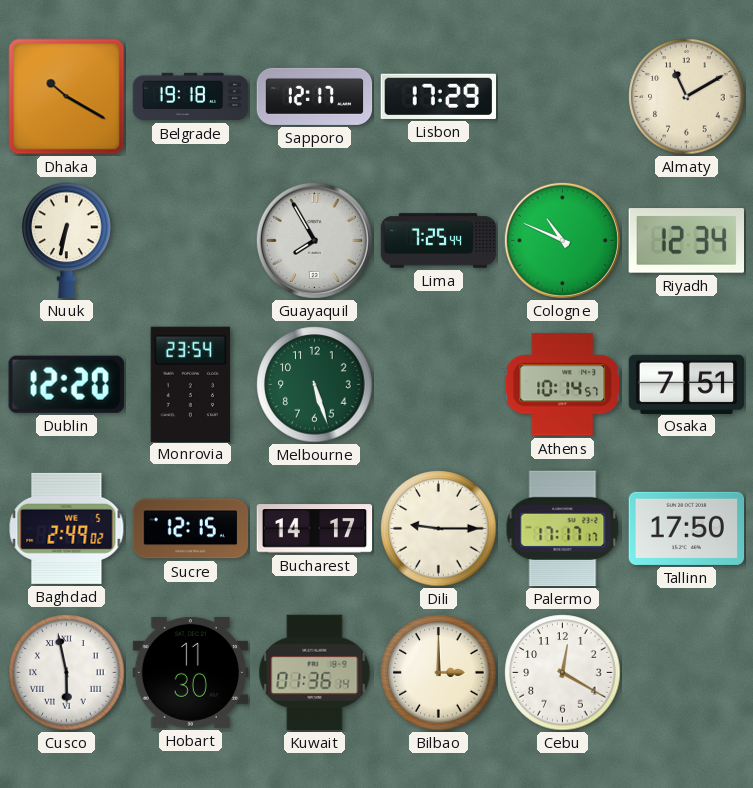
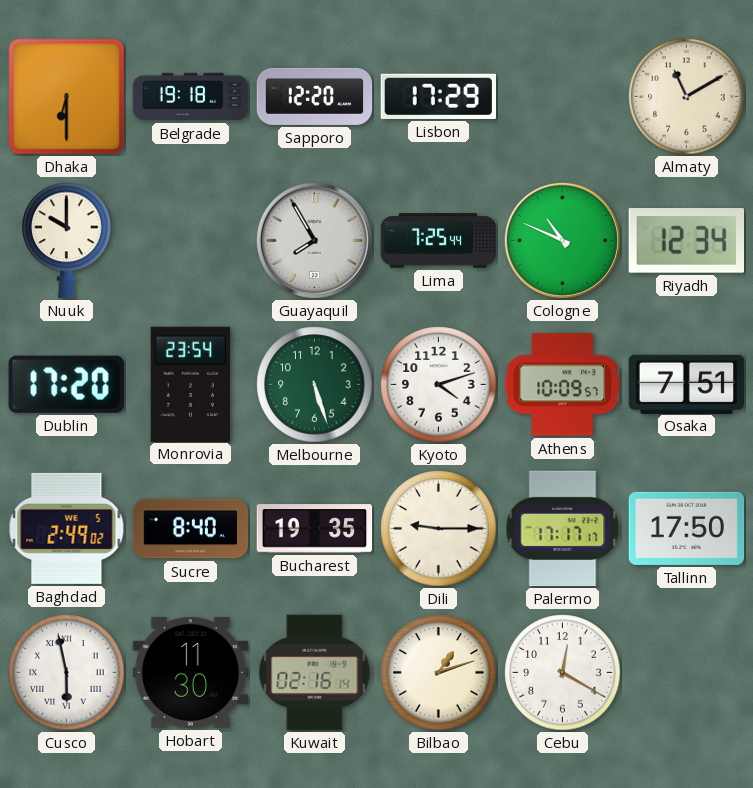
Dhaka: 10:20 -> 6:30
Sapporo: 12:17 -> 12:20
Nuuk: 6:32 -> 10:00
Dublin: 12:20 -> 17:20
Kyoto: none -> 4:12
Athens: 10:14 -> 10:09
Sucre: 12:15 -> 8:40
Bucharest: 14:17 -> 19:35
Kuwait: 01:36 -> 02:16
Bilbao: 3:00 -> 1:12
